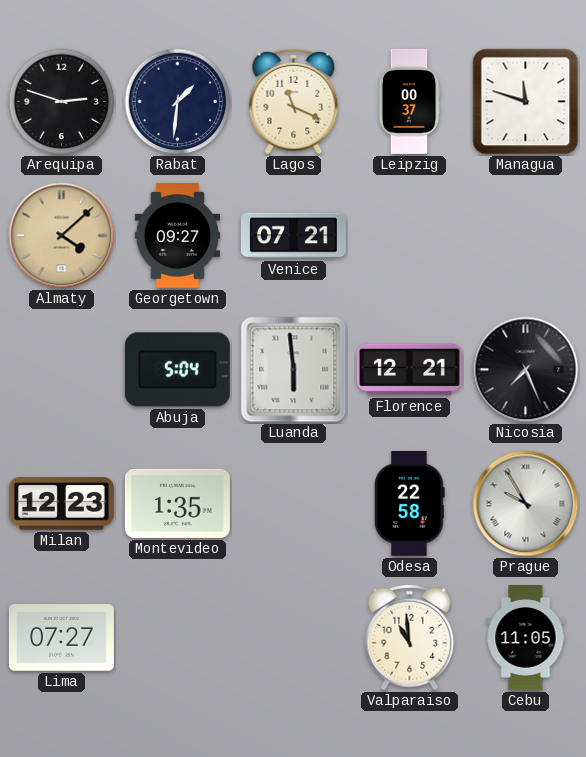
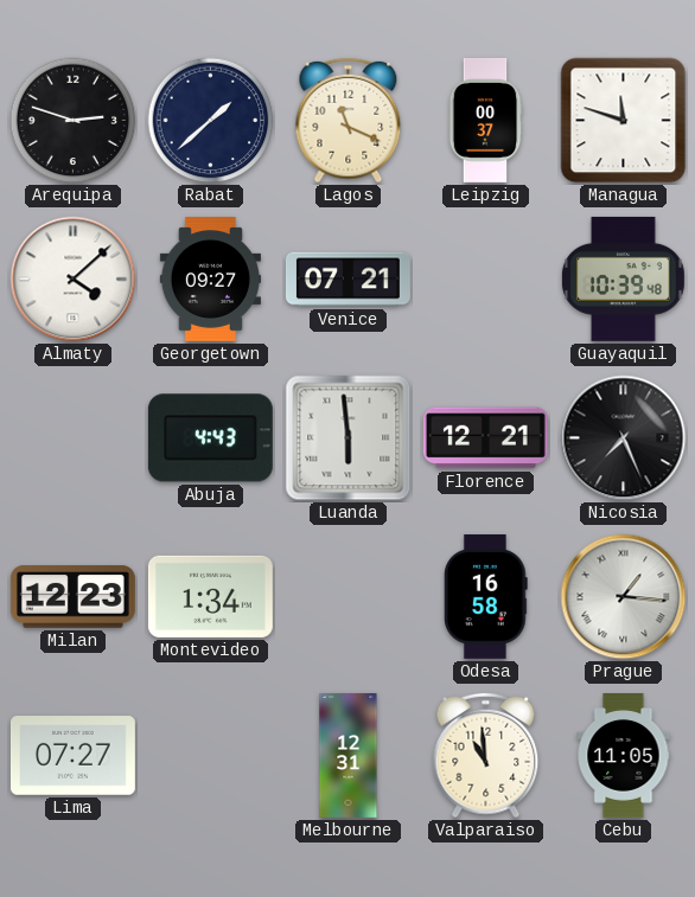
Rabat: 1:31 -> 1:38
Almaty dial: champagne -> white
Guayaquil: none -> 10:39
Abuja: 5:04 -> 4:43
Montevideo: 1:35 -> 1:34
Odesa: 22:58 -> 16:58
Prague: 9:55 -> 1:16
Melbourne: none -> 12:31
